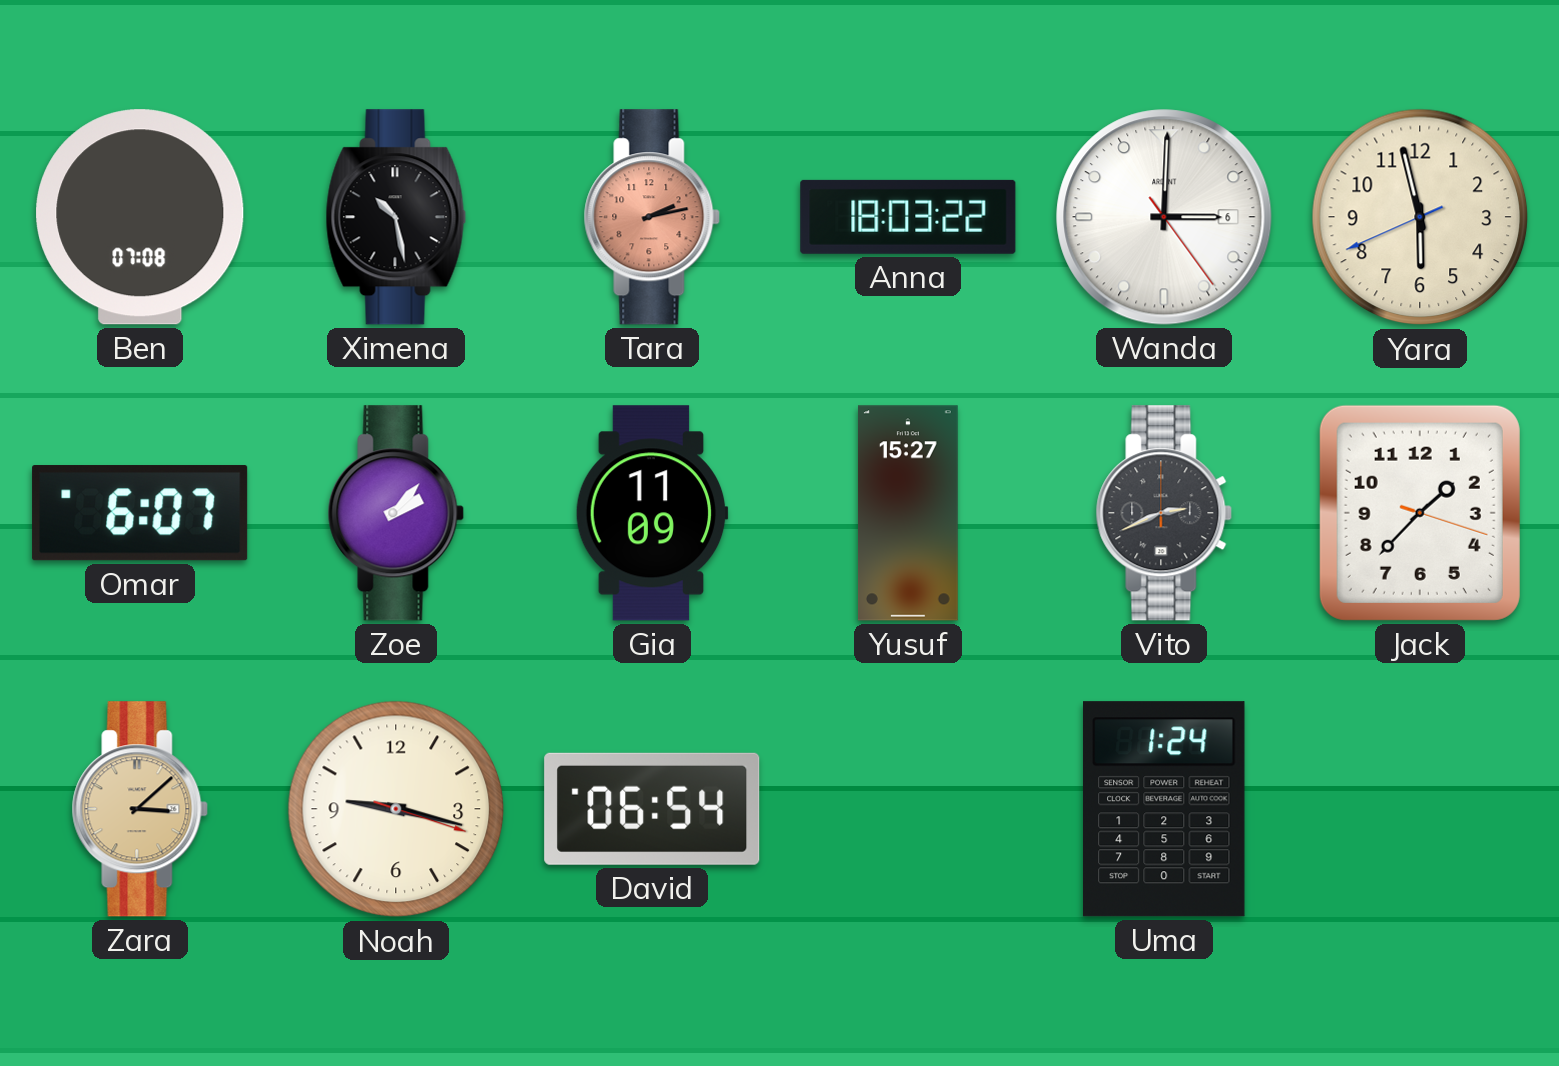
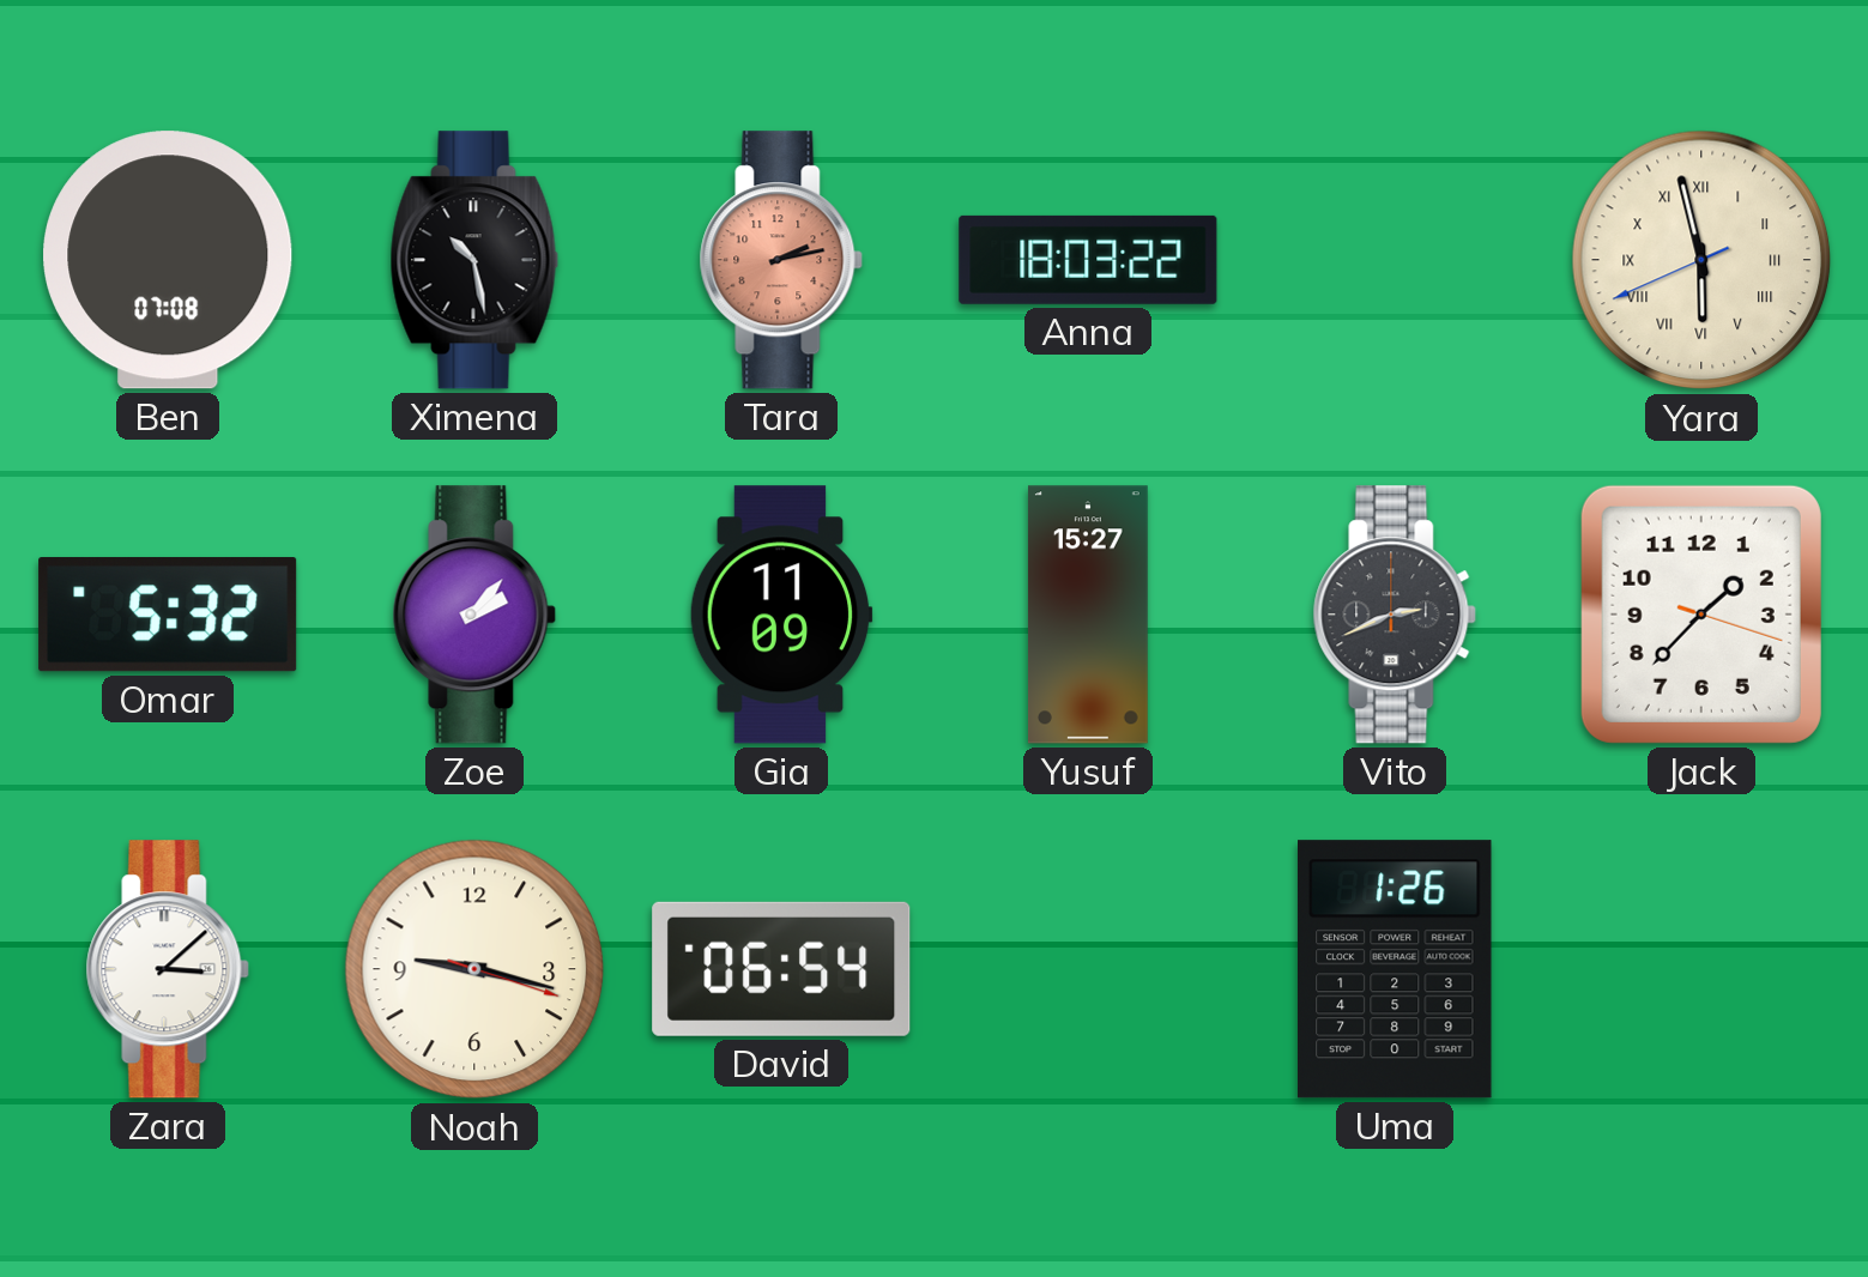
Wanda: 3:00 -> none
Yara numerals: Arabic -> Roman
Omar: 6:07 -> 5:32
Zara dial: champagne -> white
Uma: 1:24 -> 1:26
